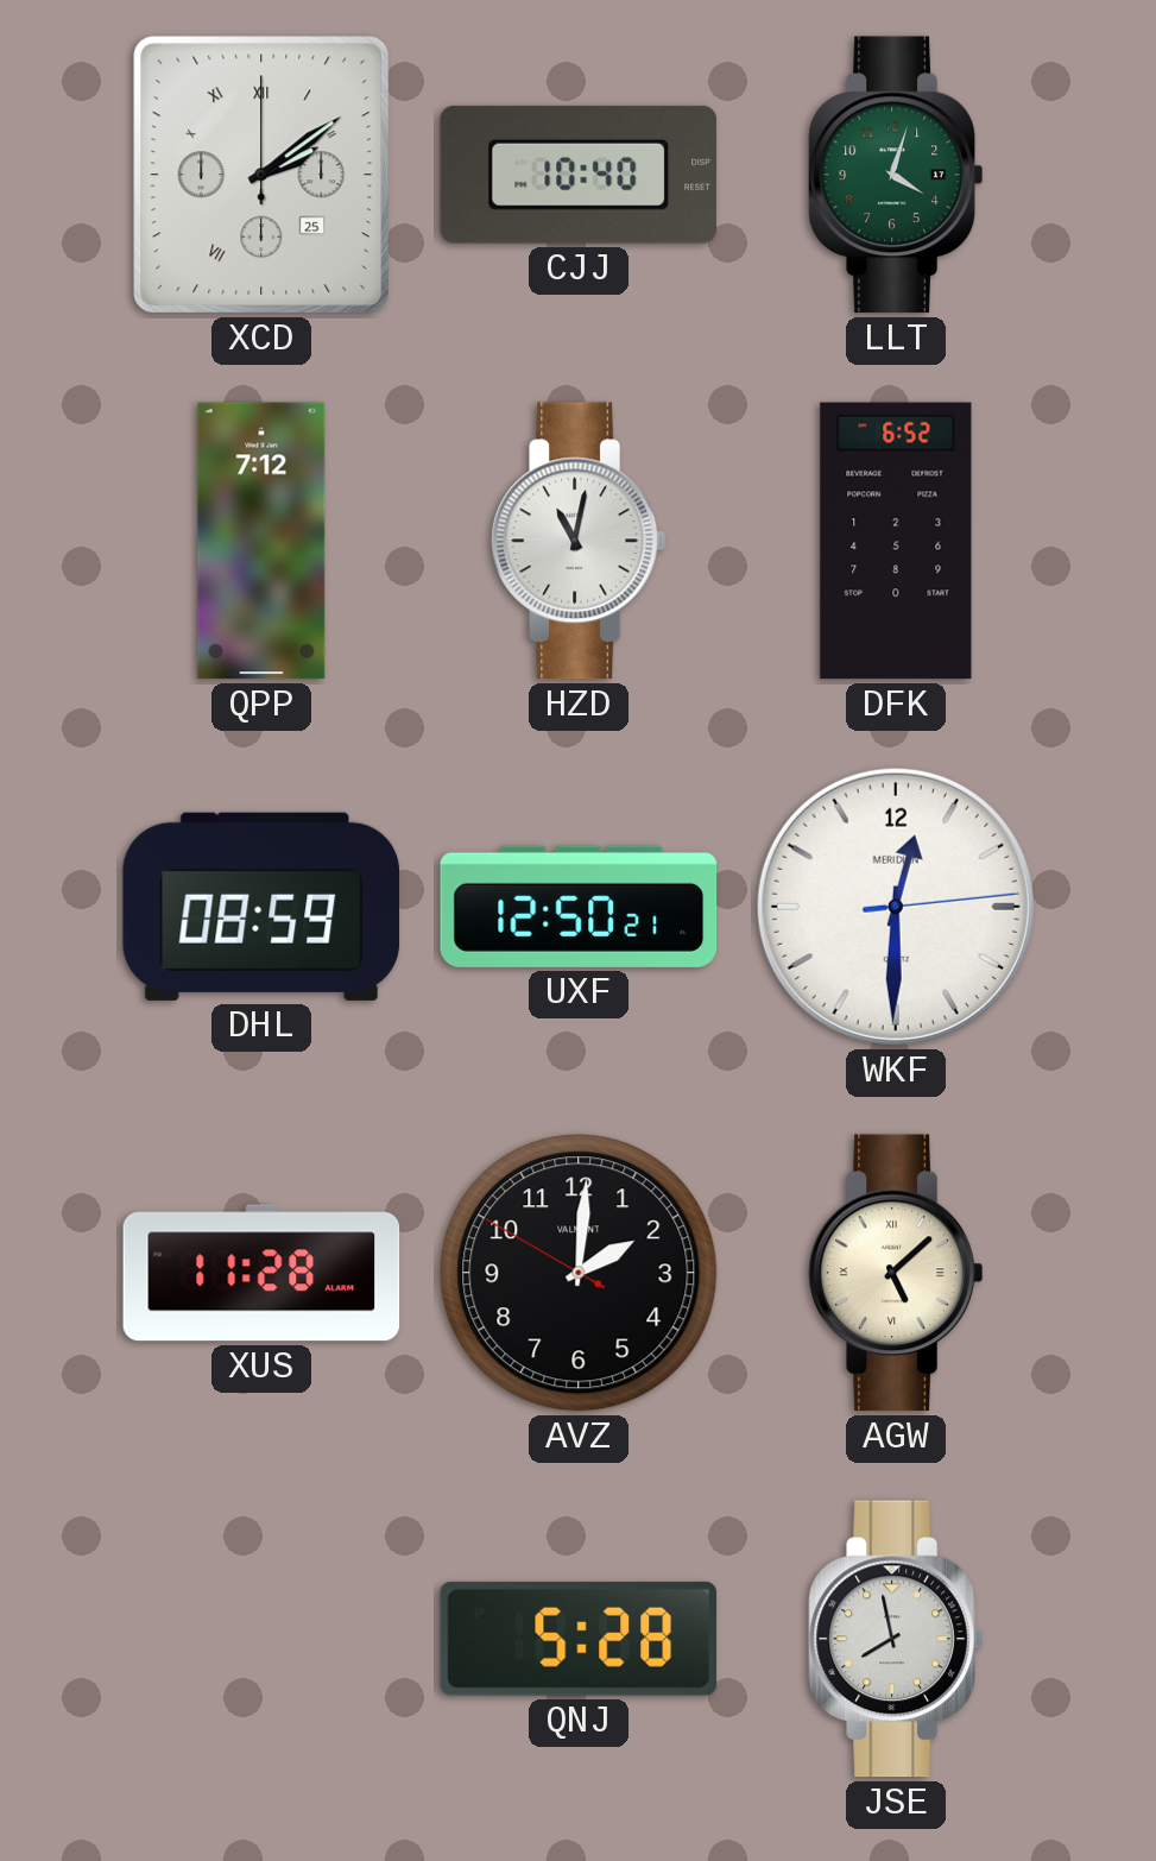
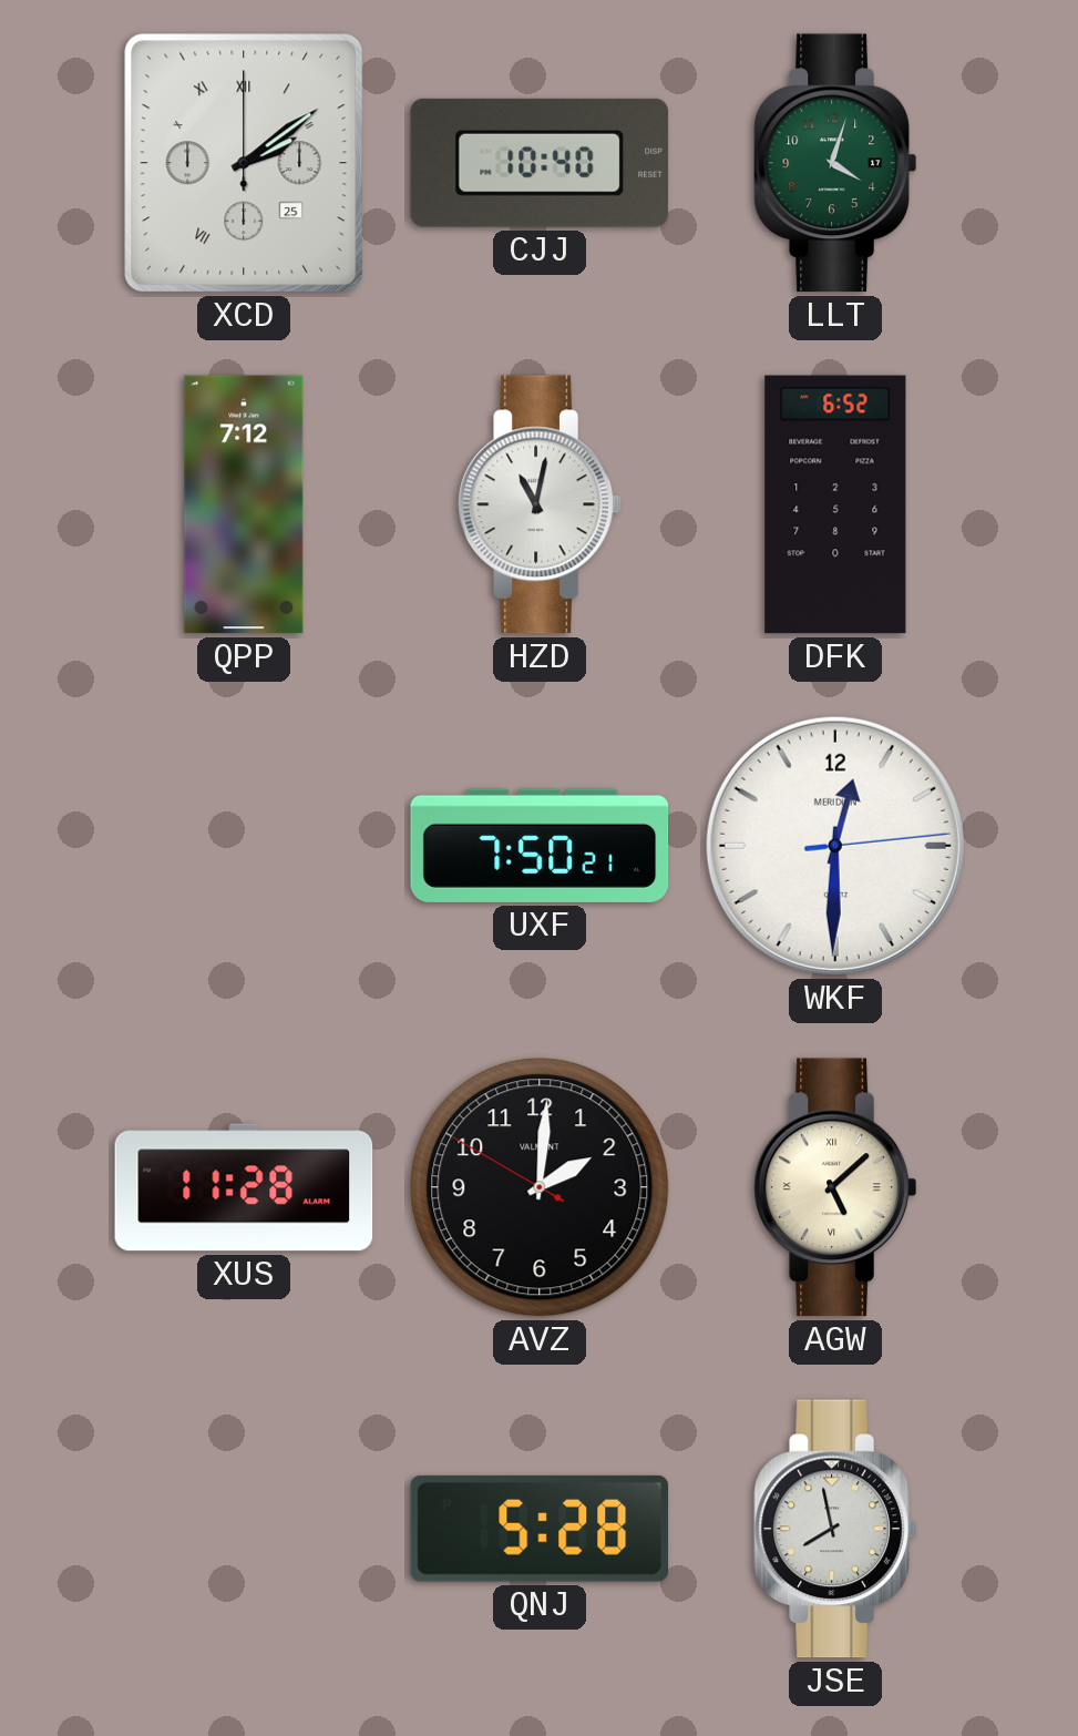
DHL: 08:59 -> none
UXF: 12:50 -> 7:50
